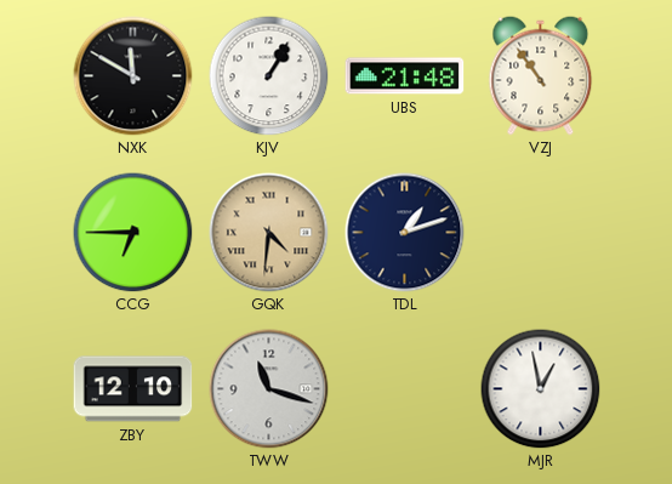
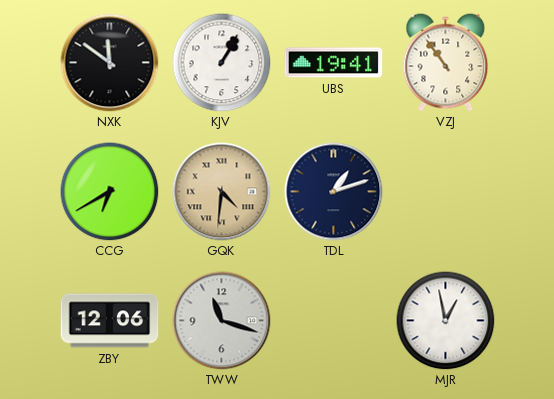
NXK: 11:50 -> 11:51
UBS: 21:48 -> 19:41
CCG: 6:45 -> 6:40
ZBY: 12:10 -> 12:06
